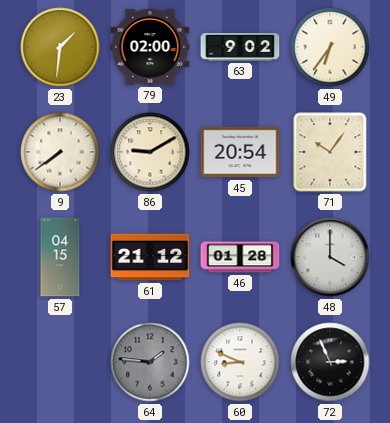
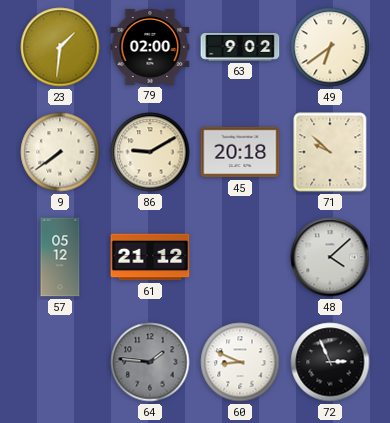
49: 6:36 -> 6:39
45: 20:54 -> 20:18
71: 10:06 -> 9:52
57: 04:15 -> 05:12
46: 01:28 -> none
48: 4:00 -> 4:08
